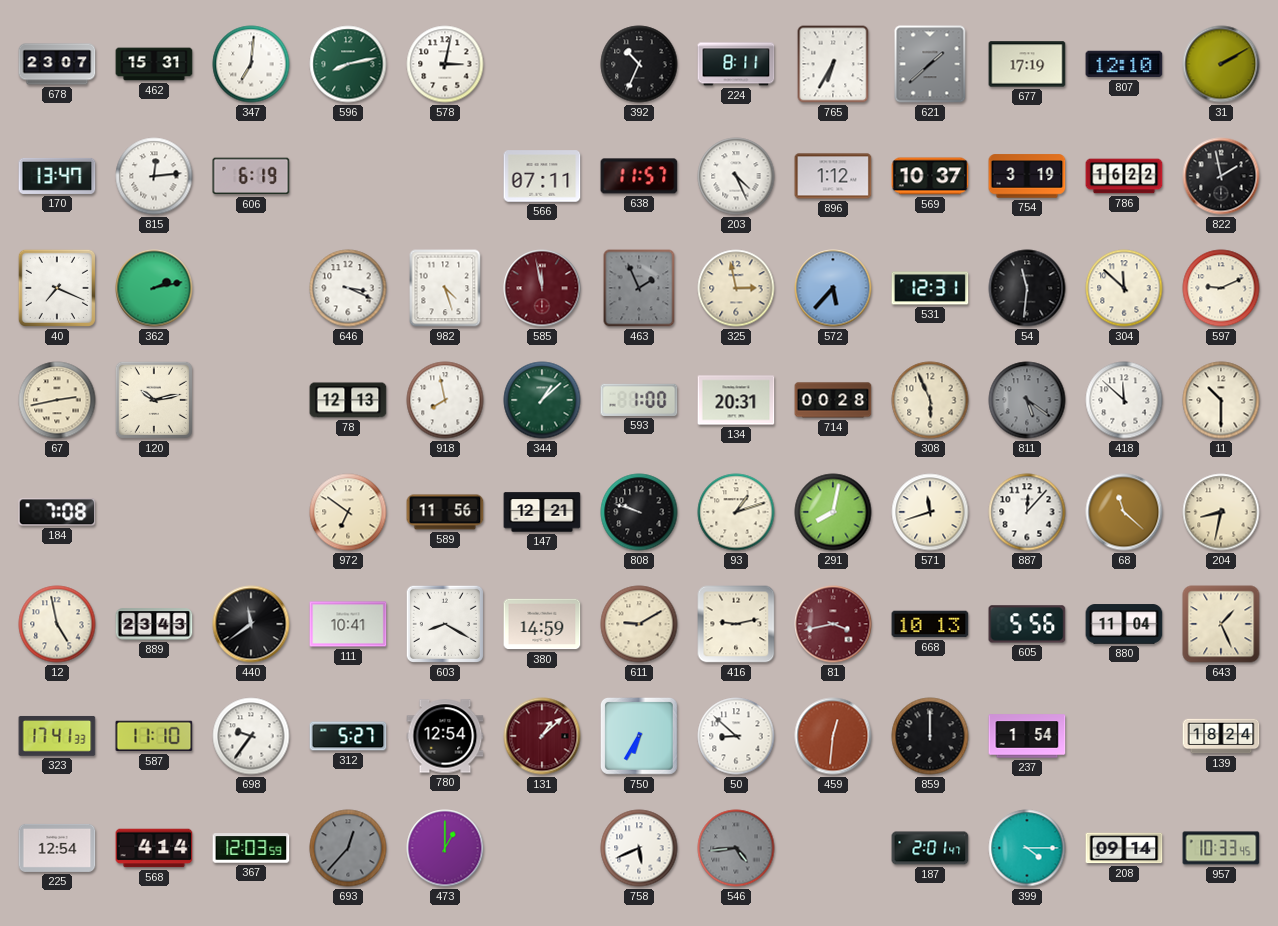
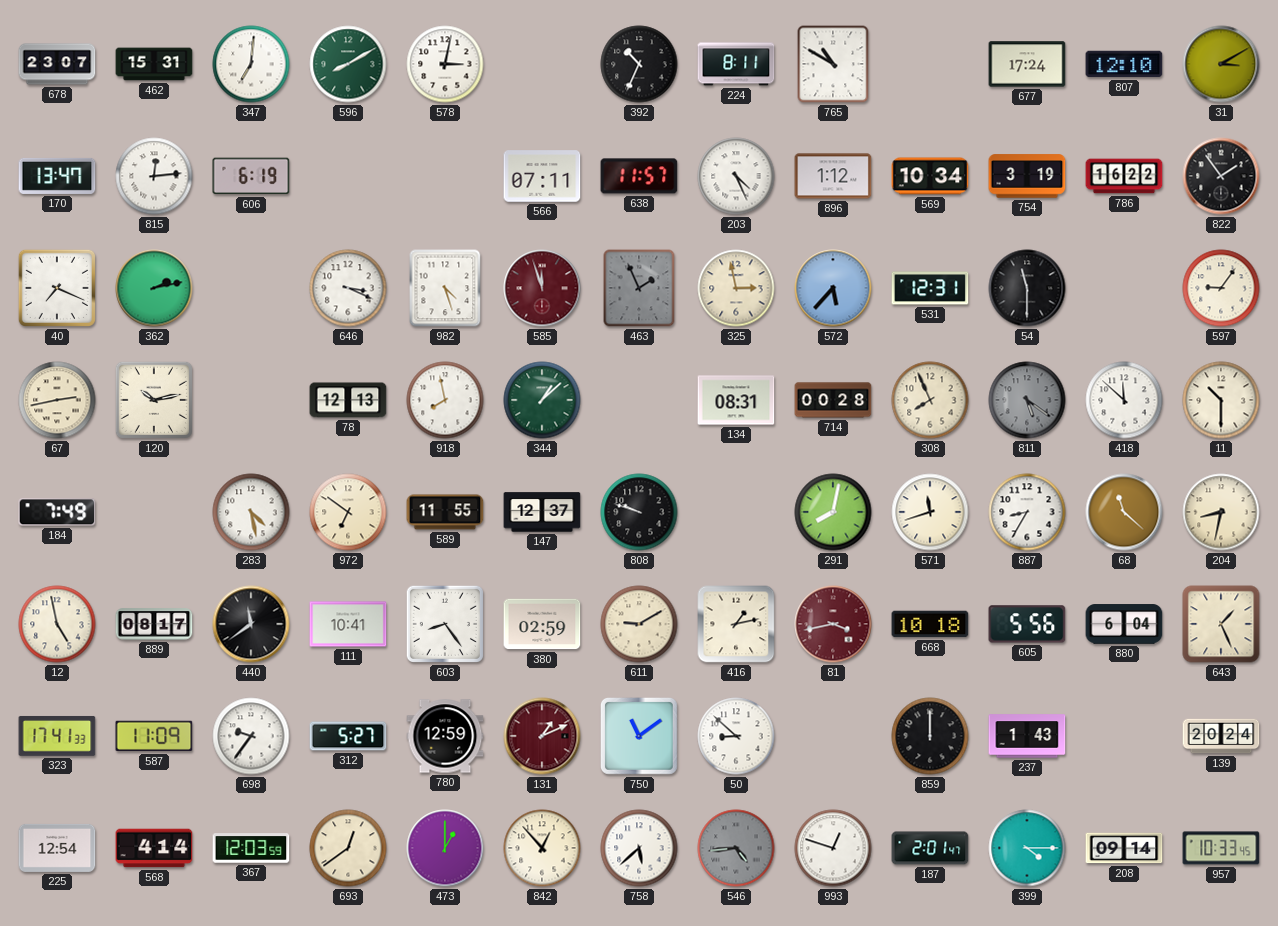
596: 8:13 -> 8:10
765: 6:35 -> 10:50
621: 1:38 -> none
677: 17:19 -> 17:24
31: 2:10 -> 3:10
569: 10:37 -> 10:34
822: 1:58 -> 1:54
585: 11:58 -> 11:57
54: 11:31 -> 11:30
304: 11:52 -> none
597: 9:11 -> 9:06
593: 1:00 -> none
134: 20:31 -> 08:31
308: 5:56 -> 7:56
184: 7:08 -> 7:49
283: none -> 4:28
589: 11:56 -> 11:55
147: 12:21 -> 12:37
93: 1:12 -> none
887: 12:07 -> 8:35
889: 23:43 -> 08:17
603: 8:20 -> 8:24
380: 14:59 -> 02:59
416: 9:13 -> 1:13
668: 10:13 -> 10:18
880: 11:04 -> 6:04
587: 11:10 -> 11:09
780: 12:54 -> 12:59
131: 1:08 -> 1:11
750: 6:35 -> 11:09
459: 12:31 -> none
237: 1:54 -> 1:43
139: 18:24 -> 20:24
693: 12:37 -> 12:39
693 dial: grey -> cream
842: none -> 12:53
758: 5:41 -> 5:38
993: none -> 12:48
